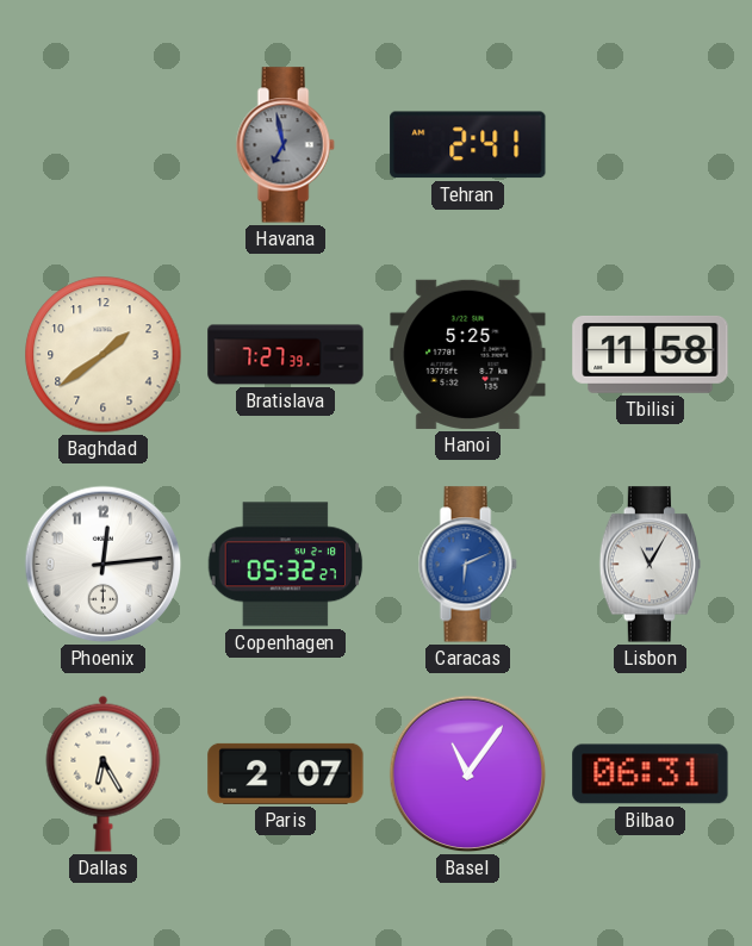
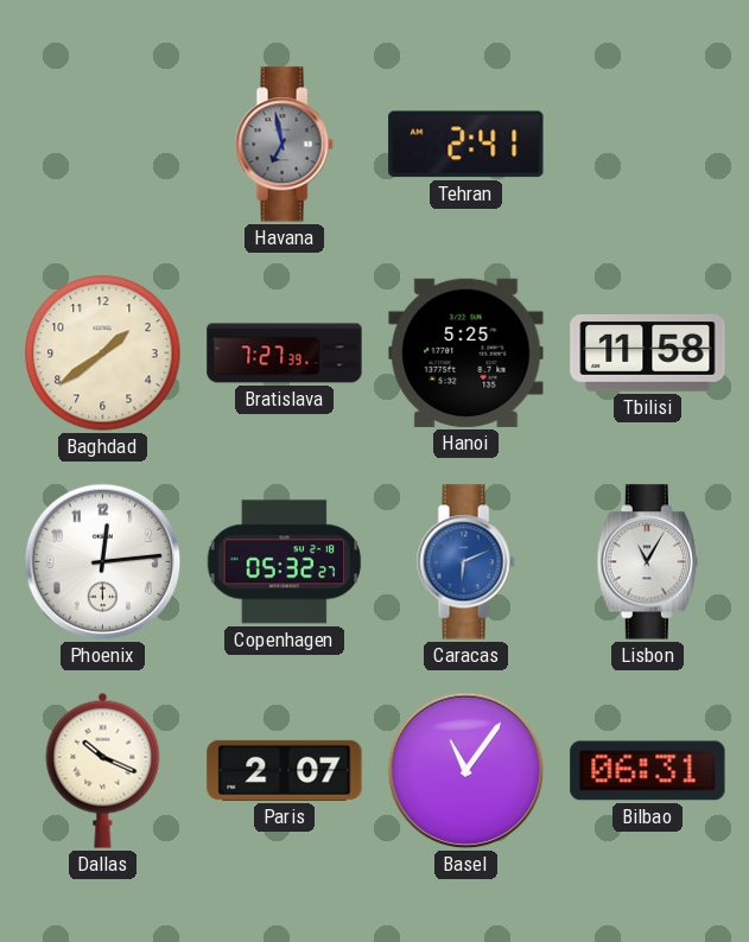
Dallas: 6:25 -> 10:19
